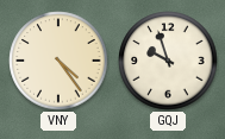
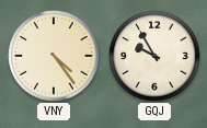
GQJ: 9:57 -> 9:55
